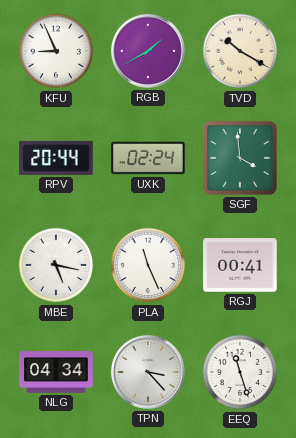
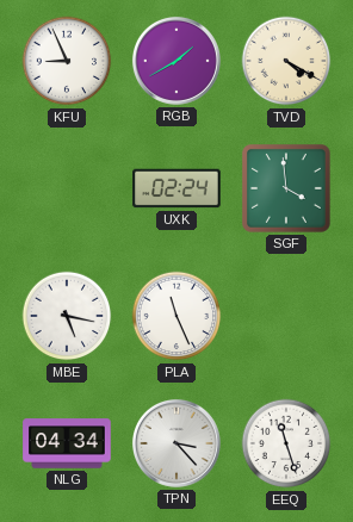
TVD: 10:20 -> 4:20
RPV: 20:44 -> none
RGJ: 00:41 -> none
